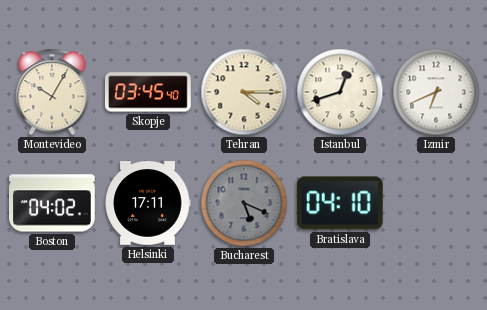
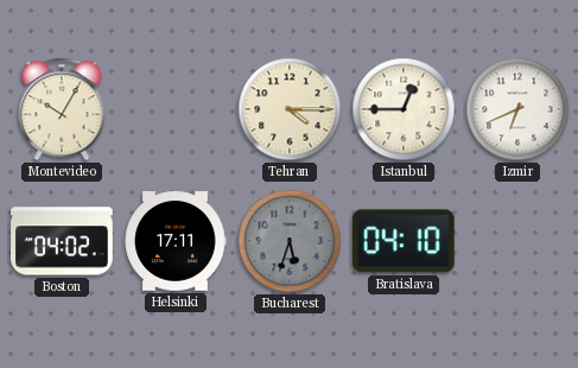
Skopje: 03:45 -> none
Istanbul: 12:42 -> 12:45
Bucharest: 5:19 -> 5:33
